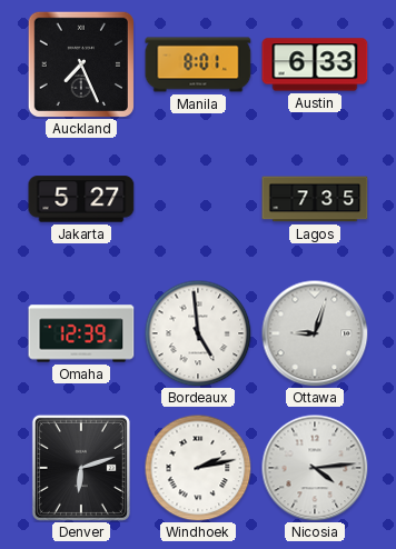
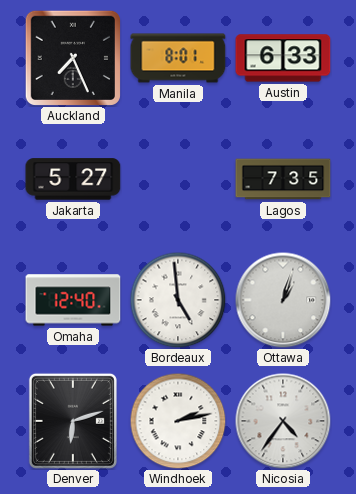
Omaha: 12:39 -> 12:40
Ottawa: 9:03 -> 1:03
Nicosia: 4:14 -> 4:36
